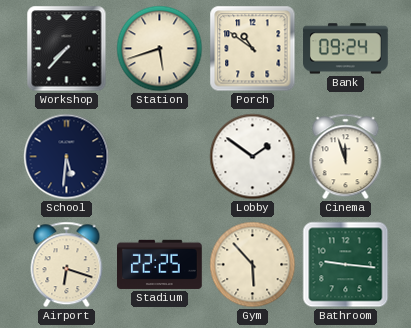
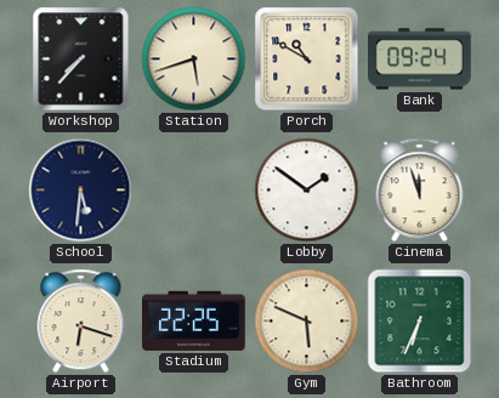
Porch: 10:51 -> 10:50
Gym: 5:53 -> 5:49
Bathroom: 9:16 -> 6:34
